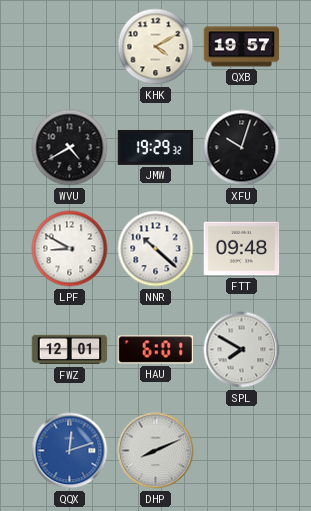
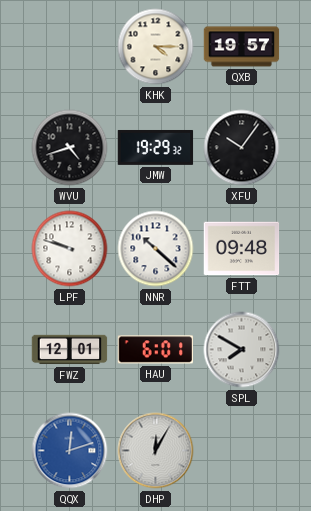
KHK: 4:10 -> 4:15
WVU: 4:40 -> 4:42
XFU: 10:03 -> 10:06
LPF: 8:50 -> 9:48
DHP: 8:11 -> 12:05
